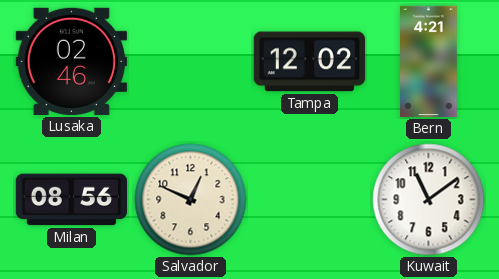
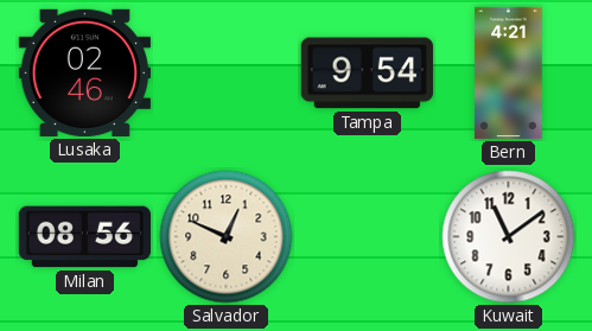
Tampa: 12:02 -> 9:54
